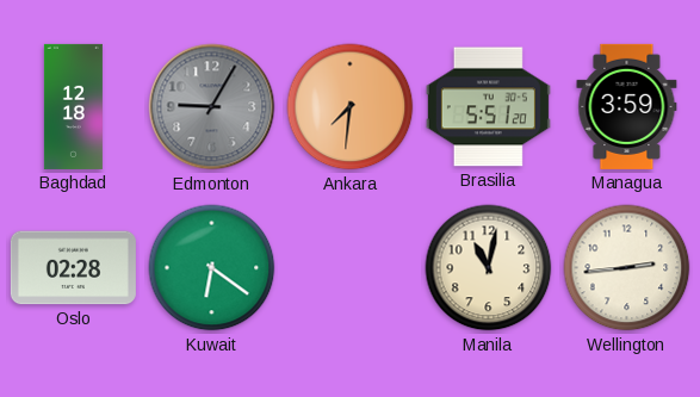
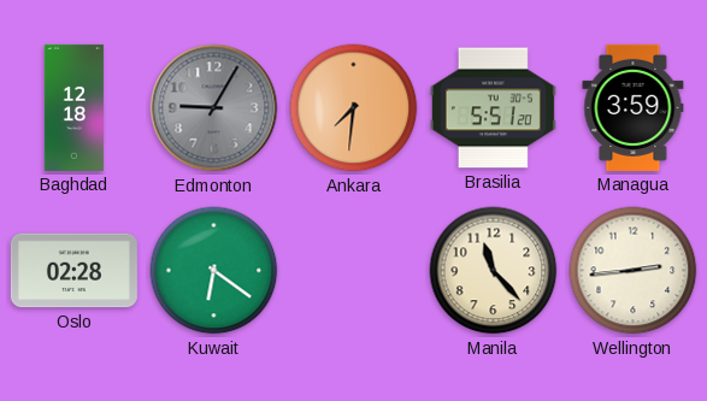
Manila: 11:02 -> 11:23
